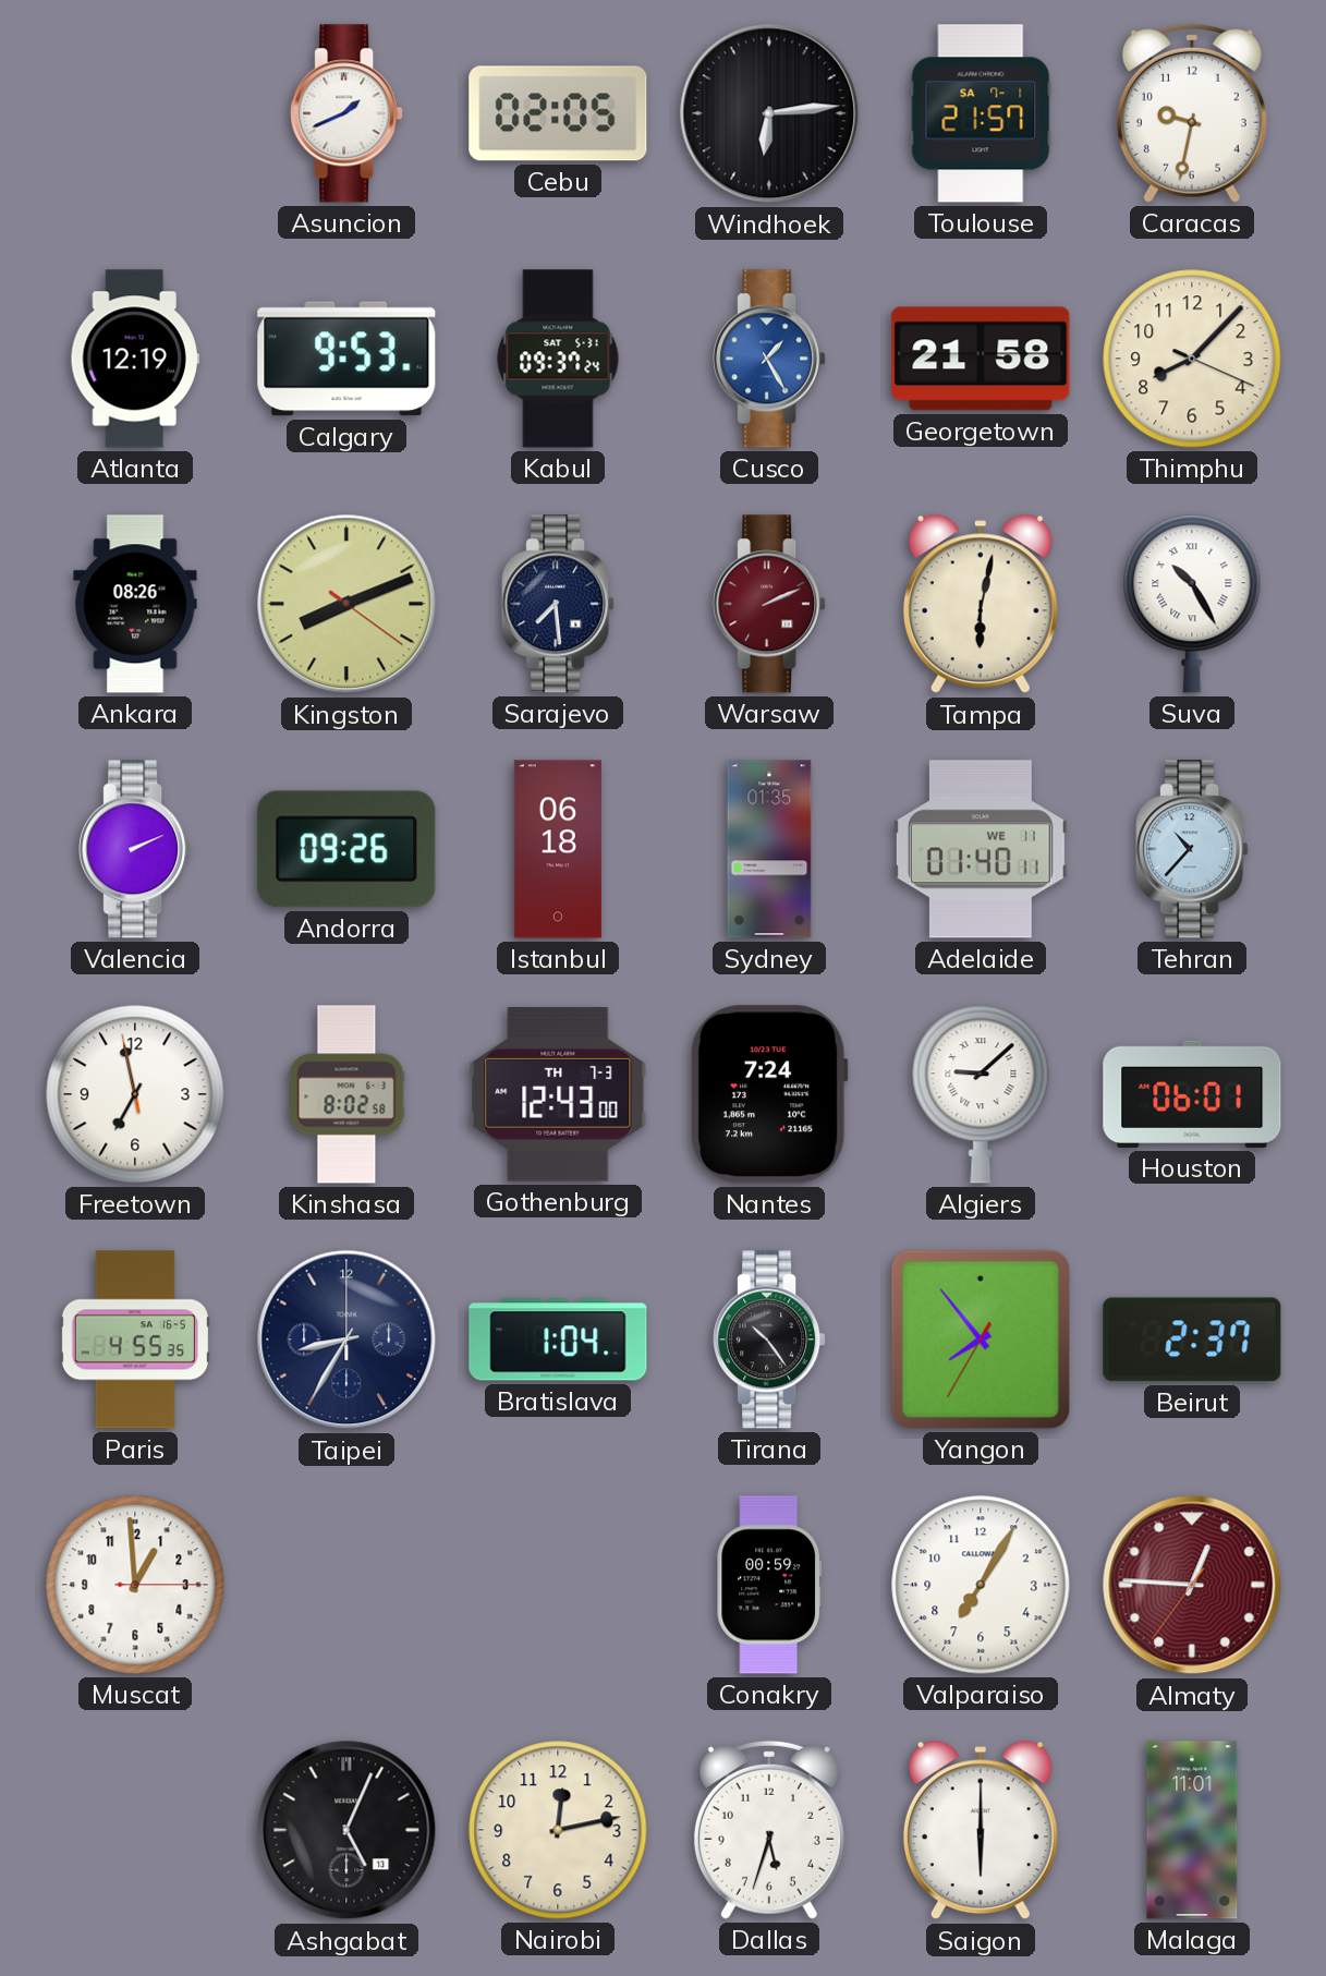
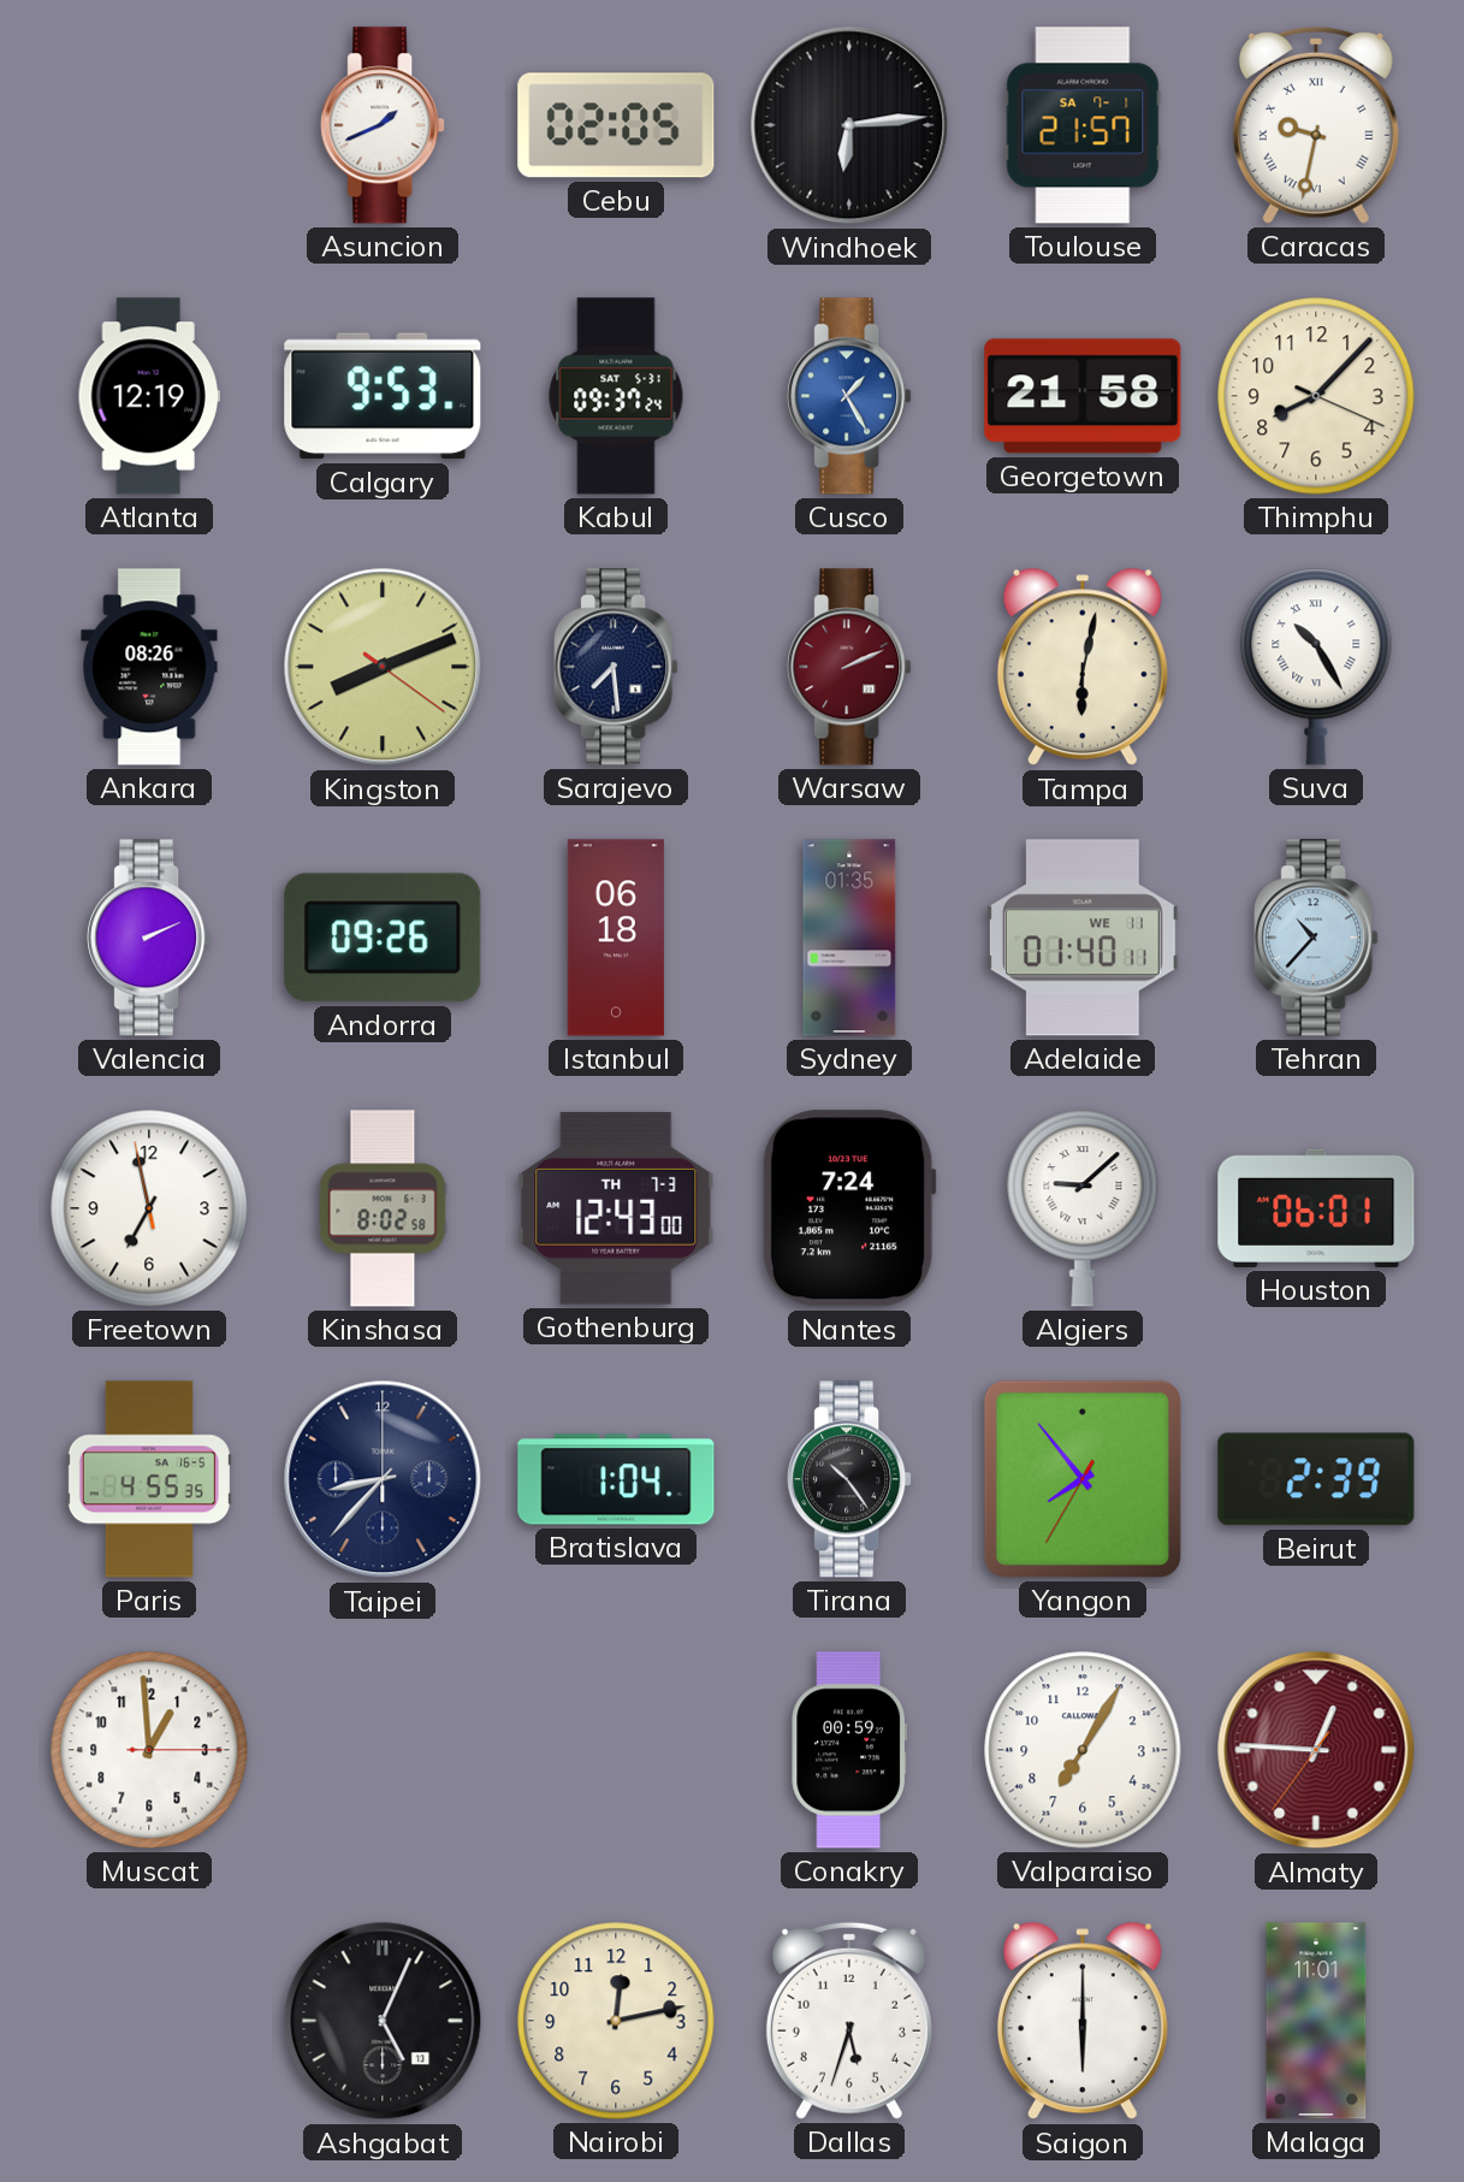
Caracas numerals: Arabic -> Roman
Taipei: 8:35 -> 8:37
Beirut: 2:37 -> 2:39
